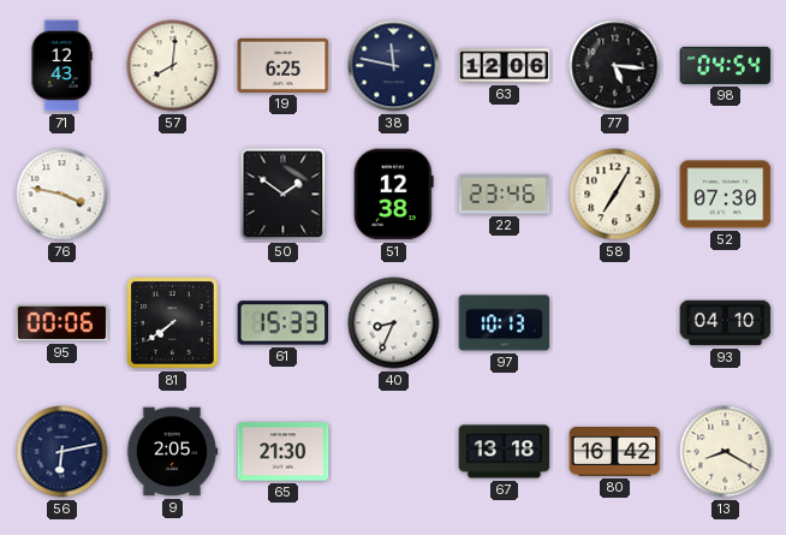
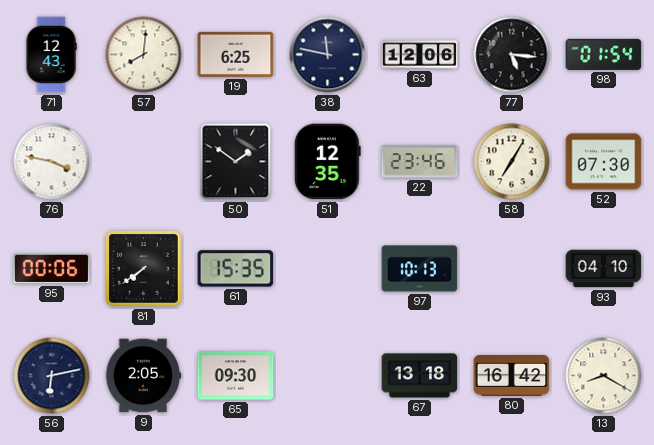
98: 04:54 -> 01:54
51: 12:38 -> 12:35
61: 15:33 -> 15:35
40: 8:34 -> none
65: 21:30 -> 09:30
